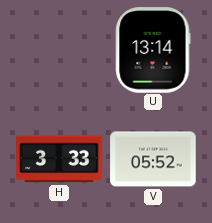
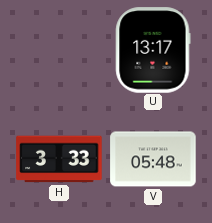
U: 13:14 -> 13:17
V: 05:52 -> 05:48
